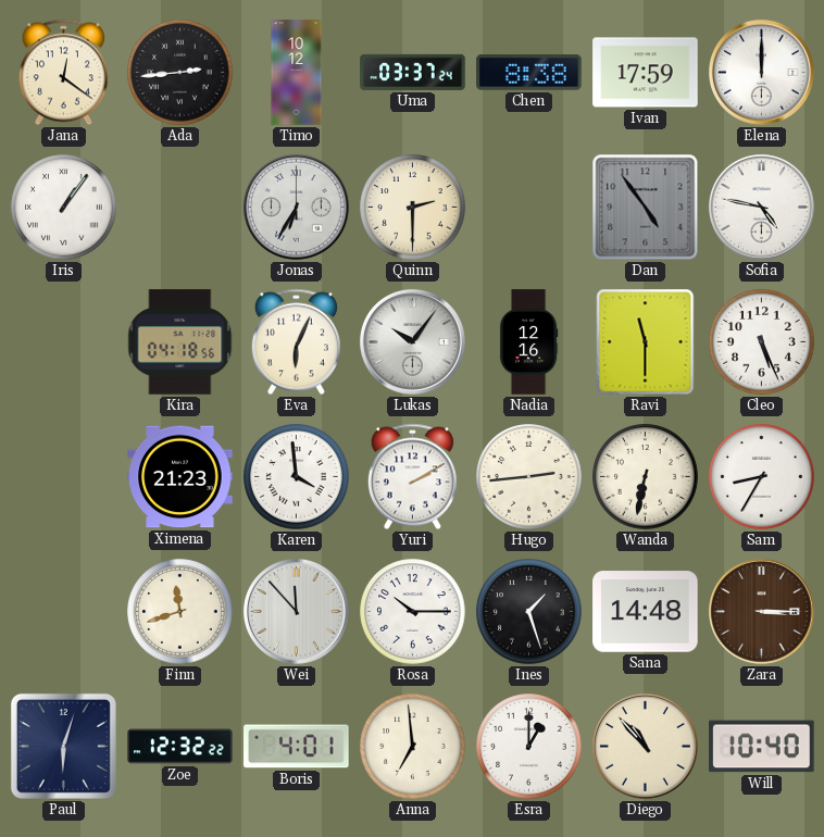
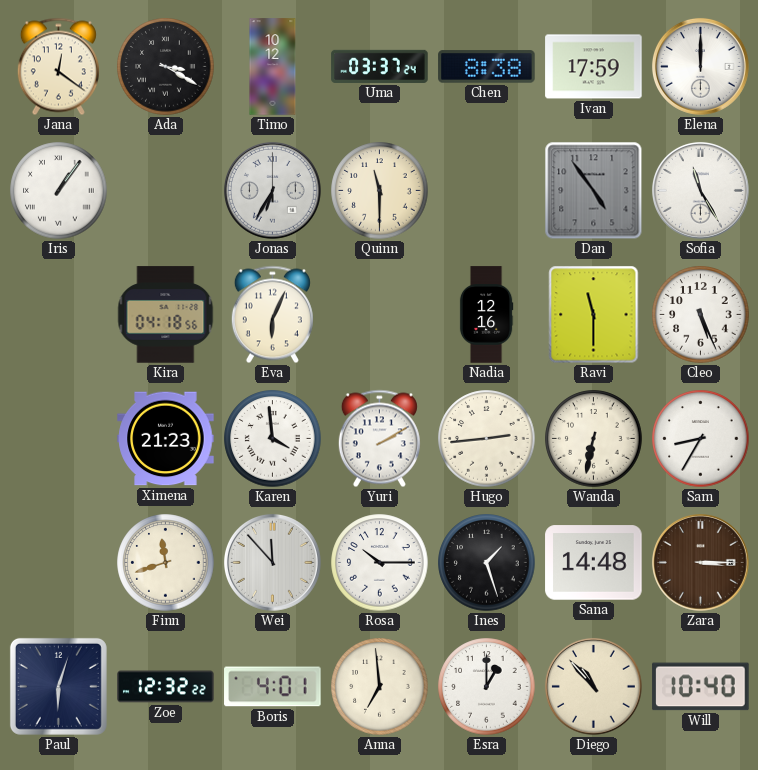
Ada: 2:44 -> 3:20
Quinn: 2:30 -> 11:30
Sofia: 4:47 -> 11:25
Lukas: 10:06 -> none
